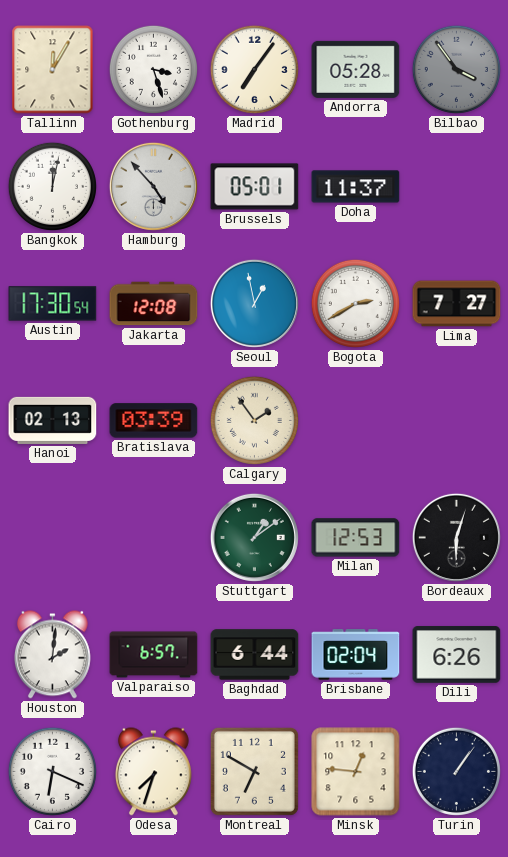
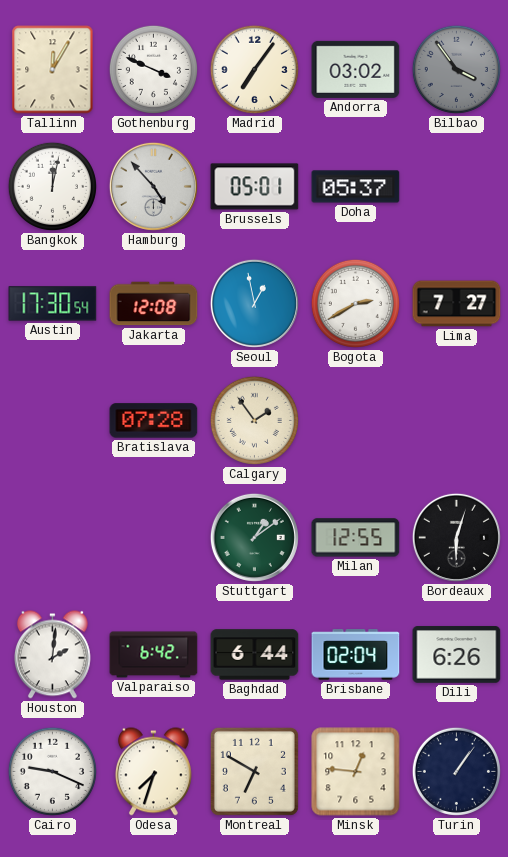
Gothenburg: 3:27 -> 3:49
Andorra: 05:28 -> 03:02
Doha: 11:37 -> 05:37
Hanoi: 02:13 -> none
Bratislava: 03:39 -> 07:28
Milan: 12:53 -> 12:55
Valparaiso: 6:57 -> 6:42
Cairo: 6:19 -> 9:19
